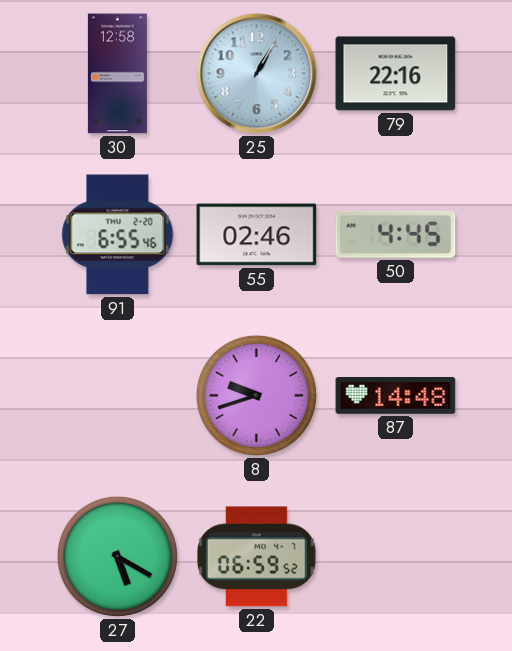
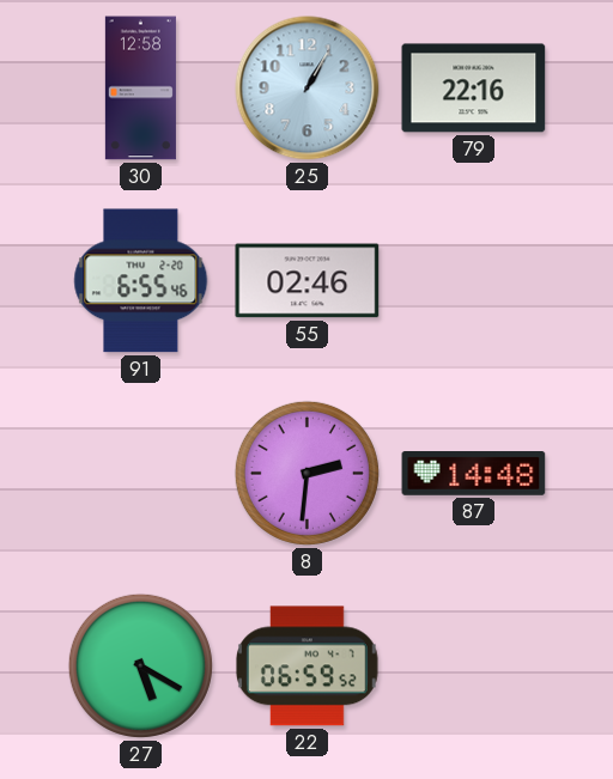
50: 4:45 -> none
8: 9:42 -> 2:31
